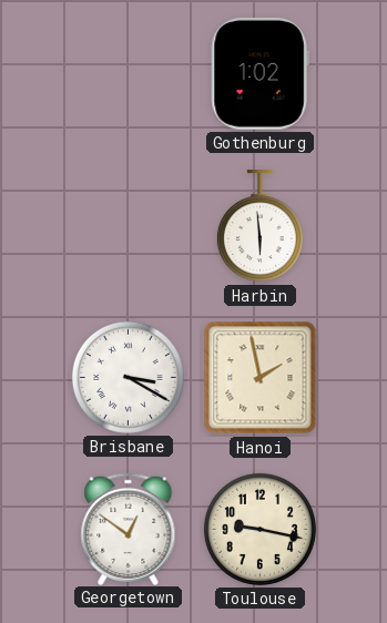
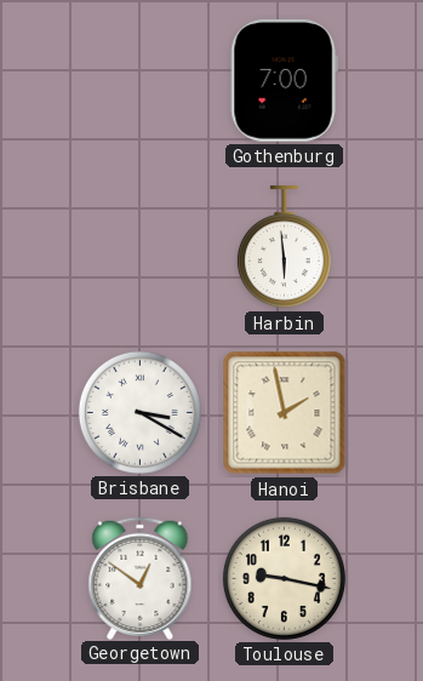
Gothenburg: 1:02 -> 7:00
